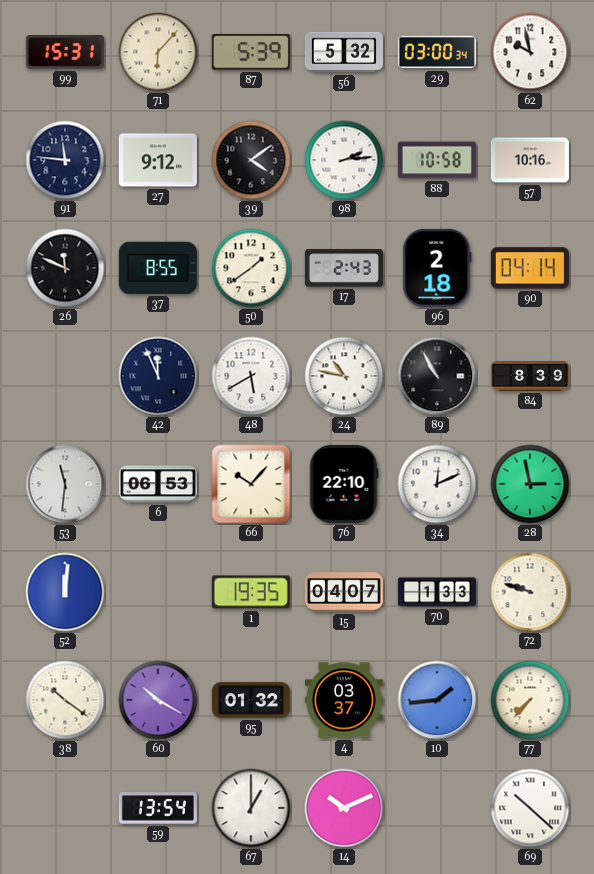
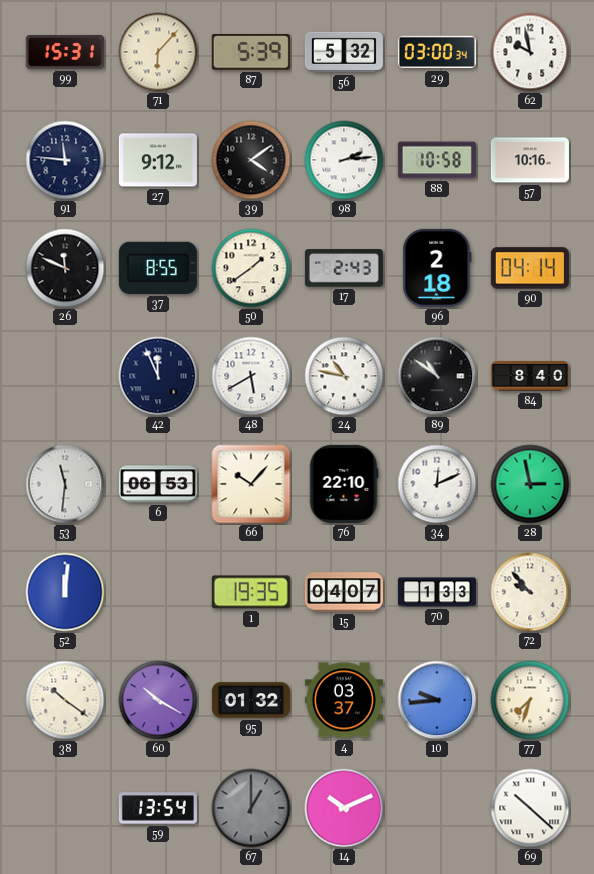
89: 10:55 -> 10:51
84: 8:39 -> 8:40
72: 9:48 -> 9:53
10: 1:44 -> 9:44
77: 7:37 -> 7:33
67 dial: white -> grey
